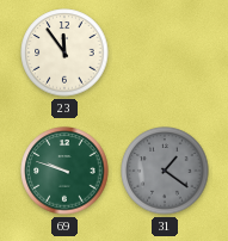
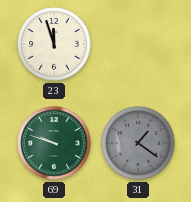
23: 11:54 -> 11:57
